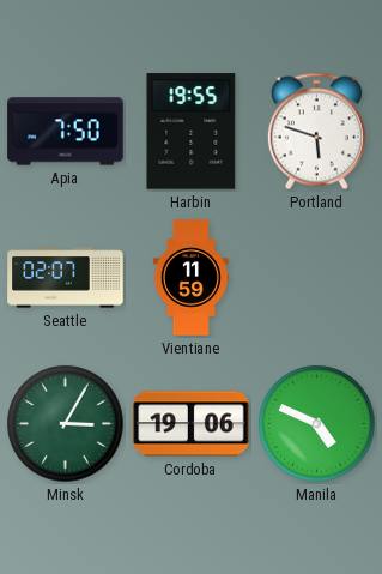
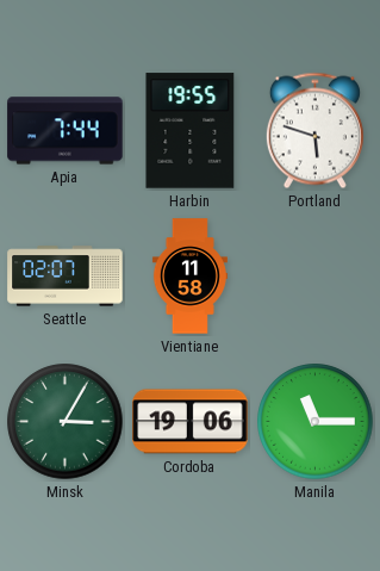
Apia: 7:50 -> 7:44
Vientiane: 11:59 -> 11:58
Manila: 4:49 -> 11:15
